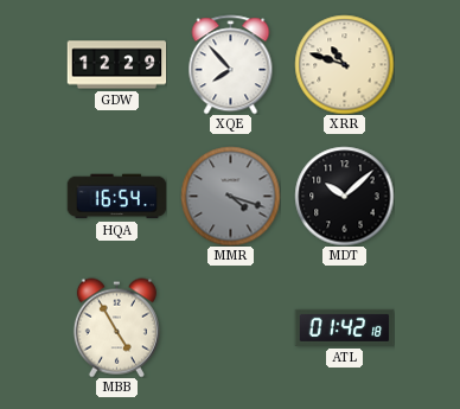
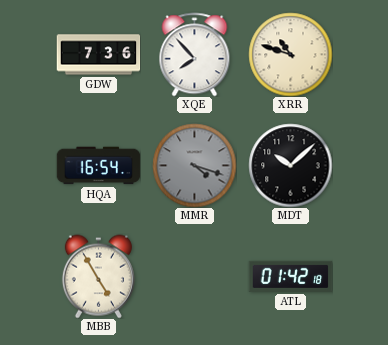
GDW: 12:29 -> 7:36
